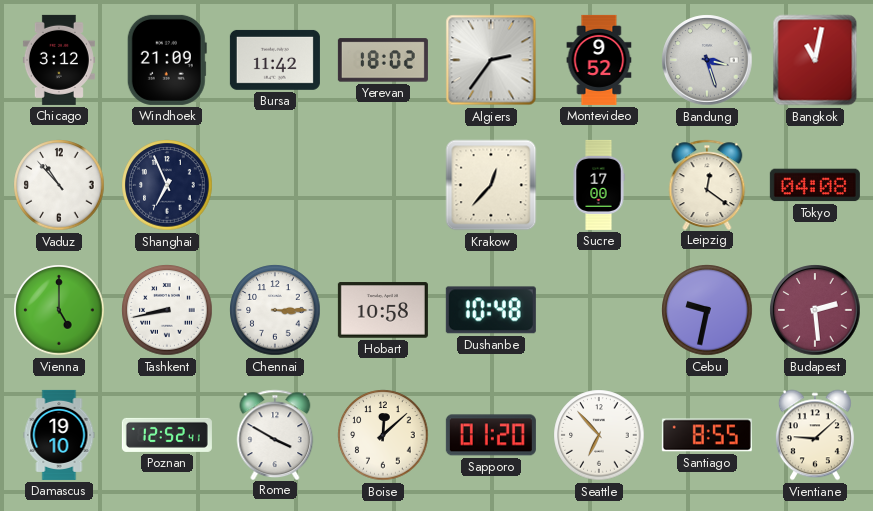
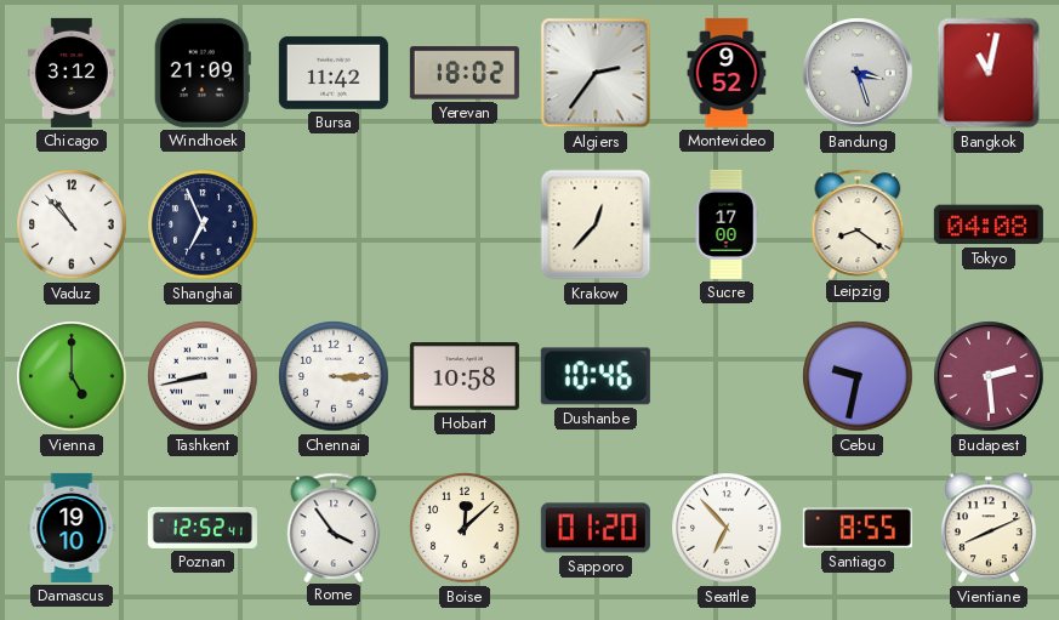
Leipzig: 12:21 -> 8:21
Dushanbe: 10:48 -> 10:46
Rome: 3:50 -> 3:54
Vientiane: 9:08 -> 8:11
